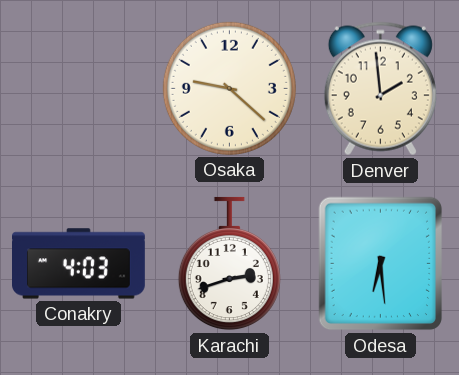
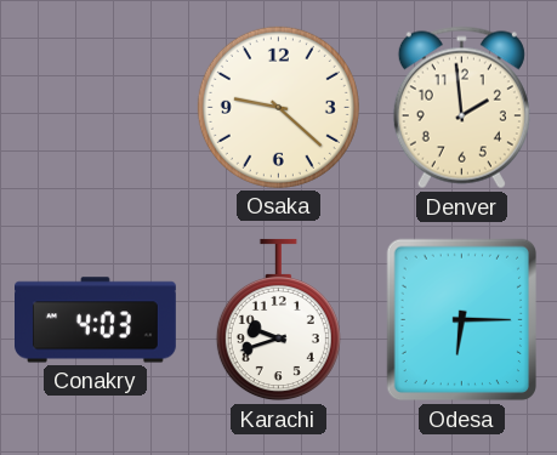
Karachi: 2:42 -> 9:42
Odesa: 6:29 -> 6:15
